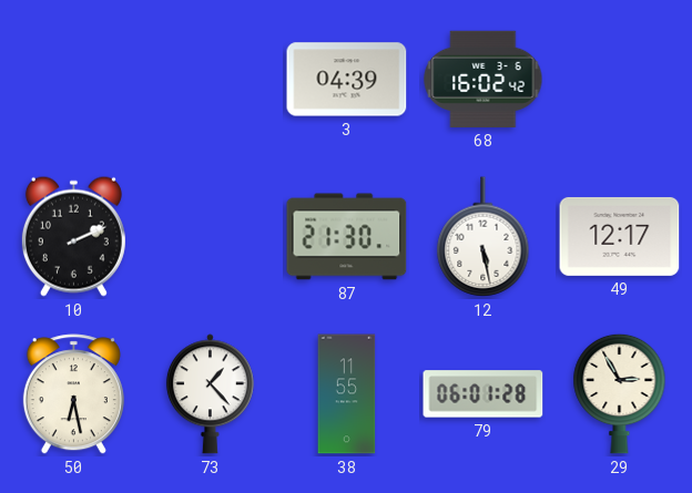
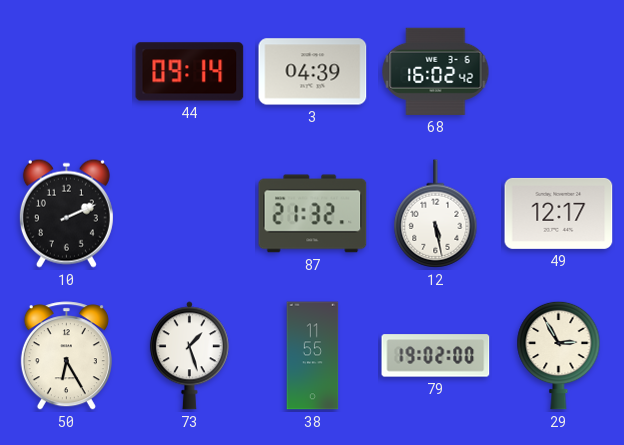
44: none -> 09:14
87: 21:30 -> 21:32
50: 6:28 -> 6:25
73: 1:23 -> 1:27
79: 06:01 -> 19:02
